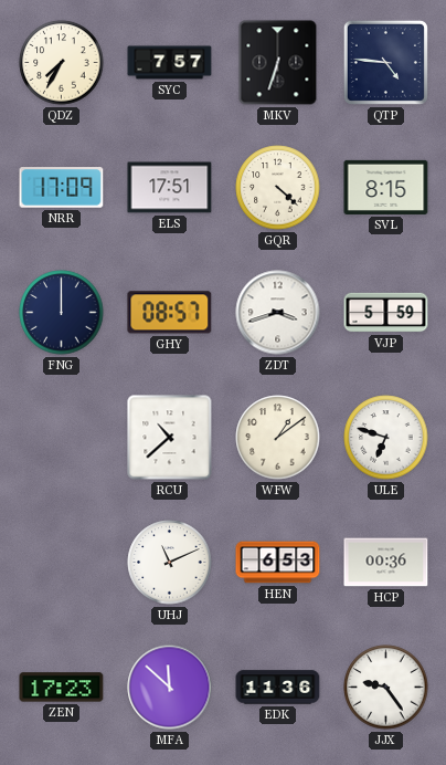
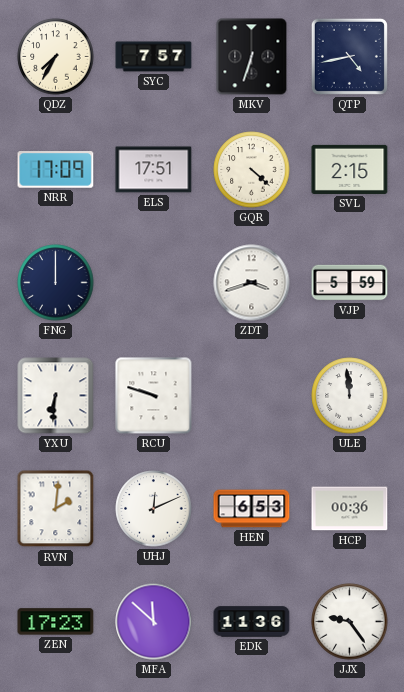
QTP: 4:46 -> 4:43
SVL: 8:15 -> 2:15
GHY: 08:57 -> none
YXU: none -> 6:31
RCU: 10:38 -> 9:48
WFW: 1:09 -> none
ULE: 6:48 -> 11:59
RVN: none -> 2:01
UHJ: 11:11 -> 12:11
